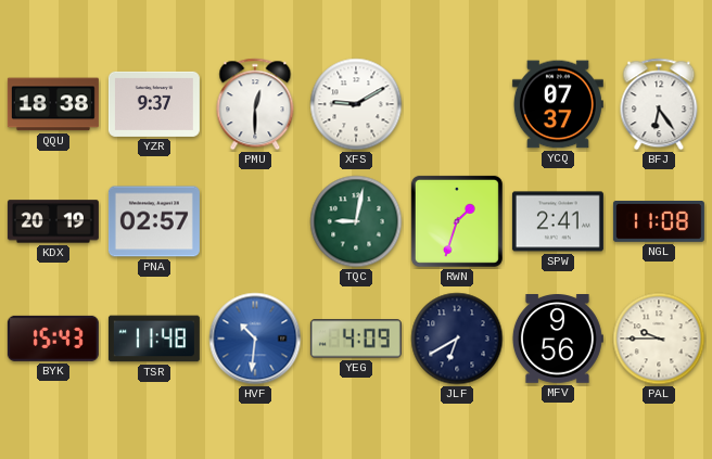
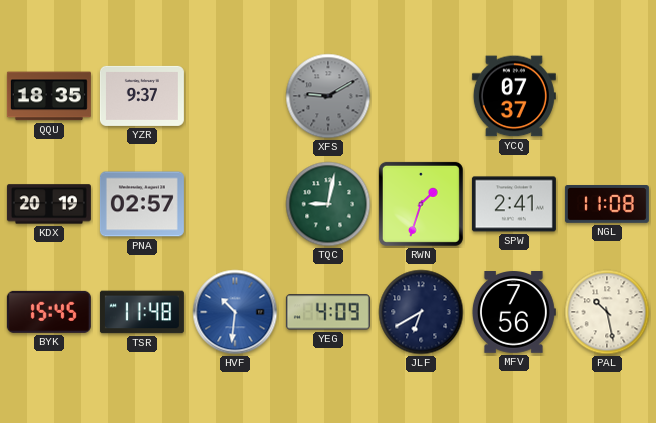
QQU: 18:38 -> 18:35
PMU: 12:30 -> none
XFS dial: white -> grey
BFJ: 6:24 -> none
BYK: 15:43 -> 15:45
MFV: 9:56 -> 7:56
PAL: 9:45 -> 10:28
